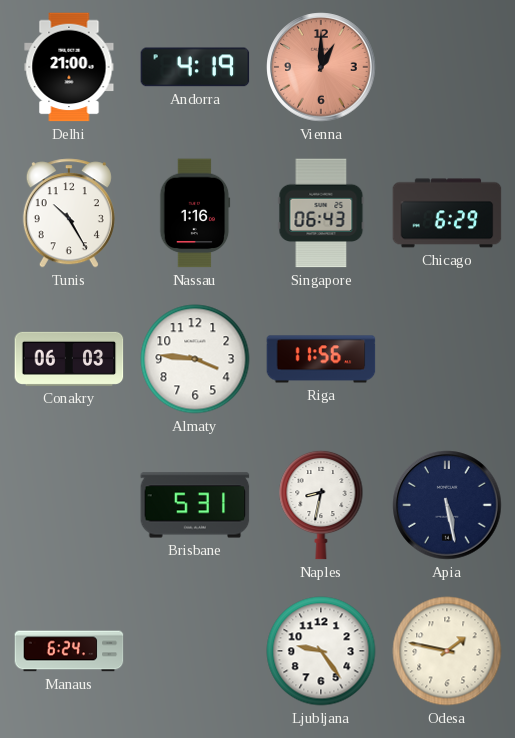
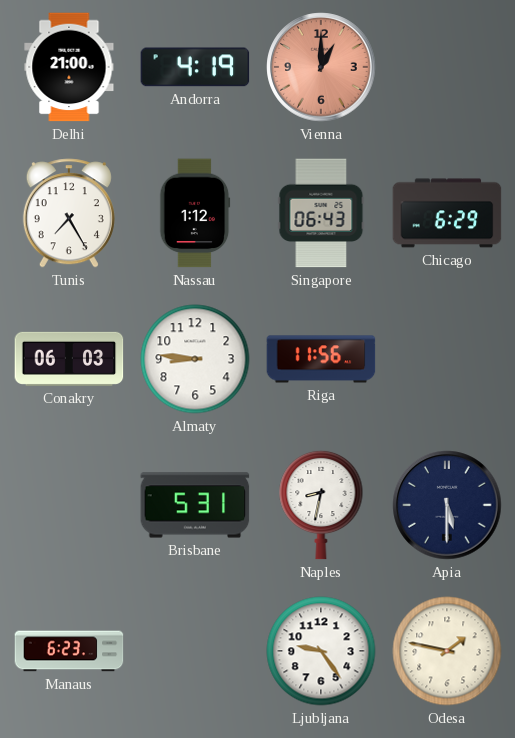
Tunis: 10:25 -> 7:25
Nassau: 1:16 -> 1:12
Almaty: 3:46 -> 8:46
Apia: 5:28 -> 5:30
Manaus: 6:24 -> 6:23
